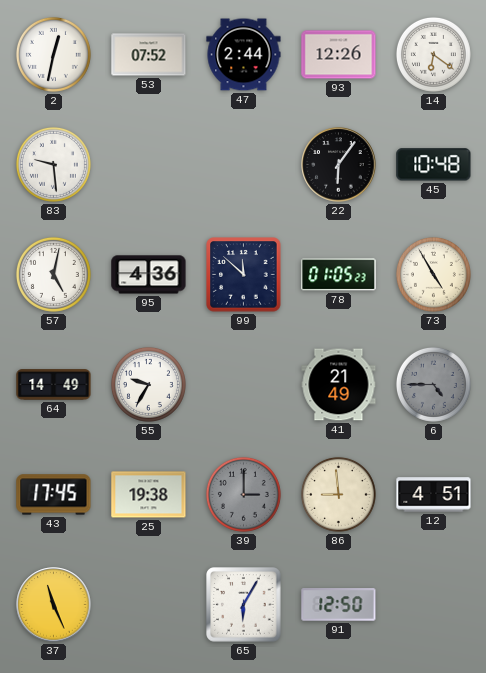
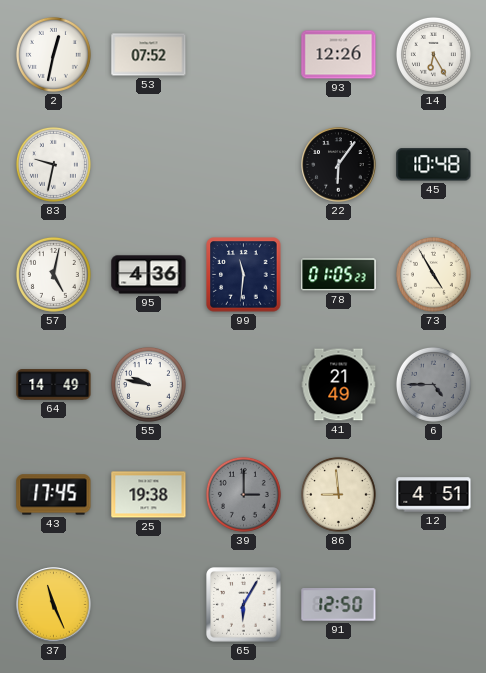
47: 2:44 -> none
14: 6:21 -> 6:25
83: 9:29 -> 9:32
99: 11:52 -> 11:31
55: 9:35 -> 9:47
